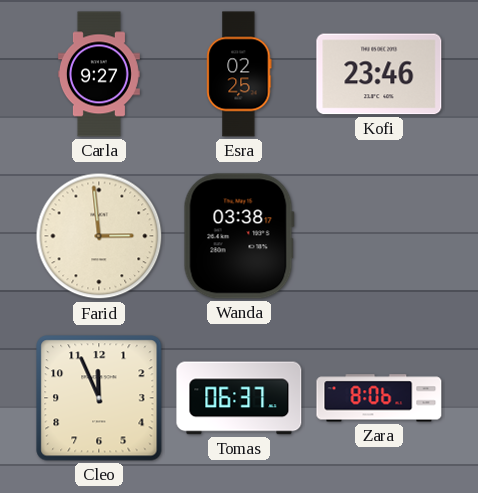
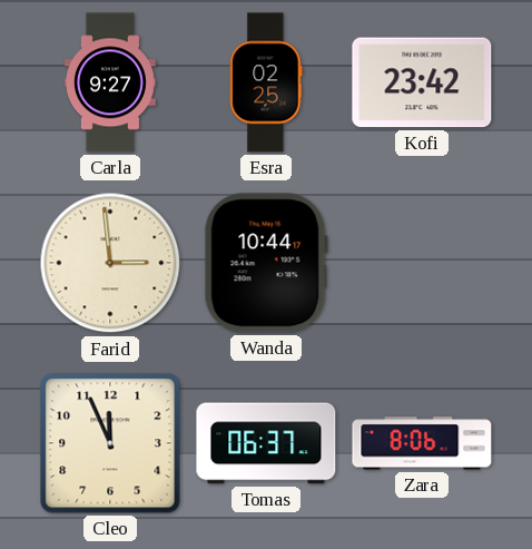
Kofi: 23:46 -> 23:42
Wanda: 03:38 -> 10:44
